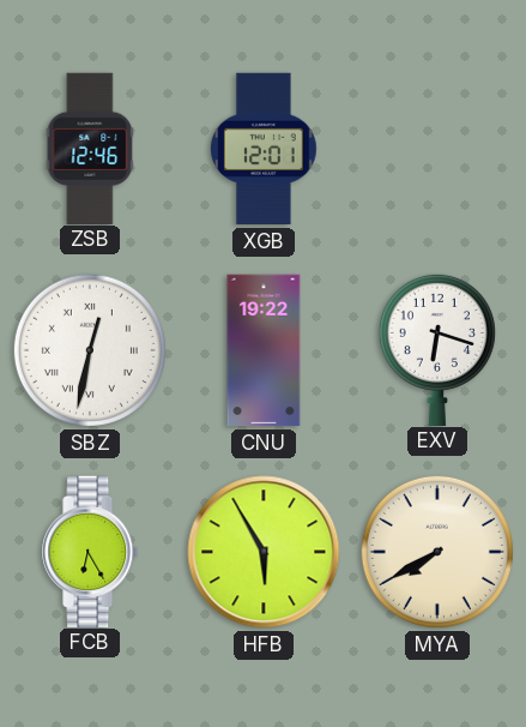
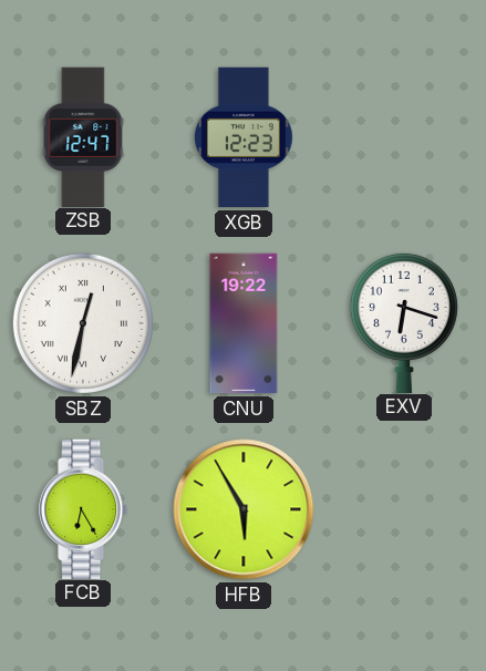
ZSB: 12:46 -> 12:47
XGB: 12:01 -> 12:23
MYA: 7:40 -> none
